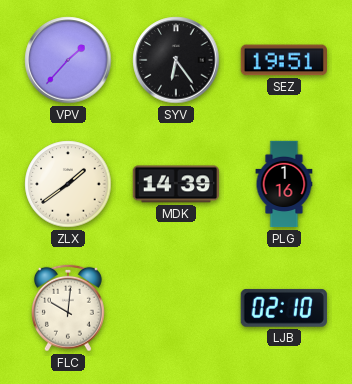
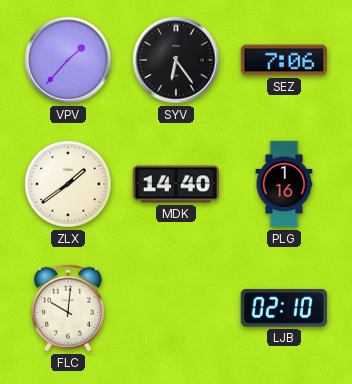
SEZ: 19:51 -> 7:06
MDK: 14:39 -> 14:40
